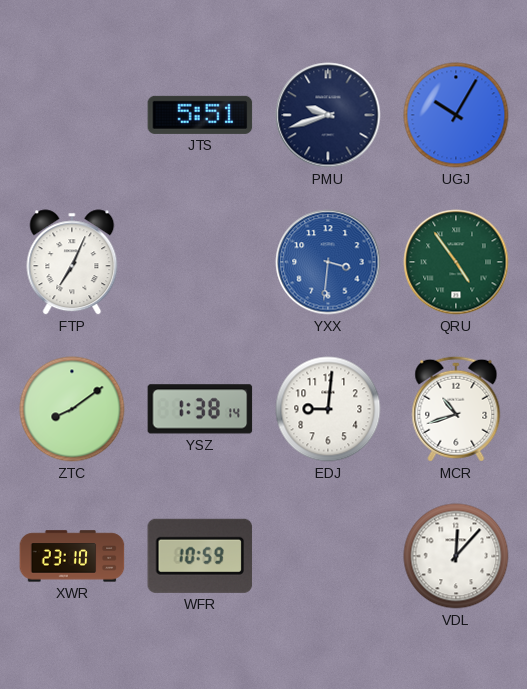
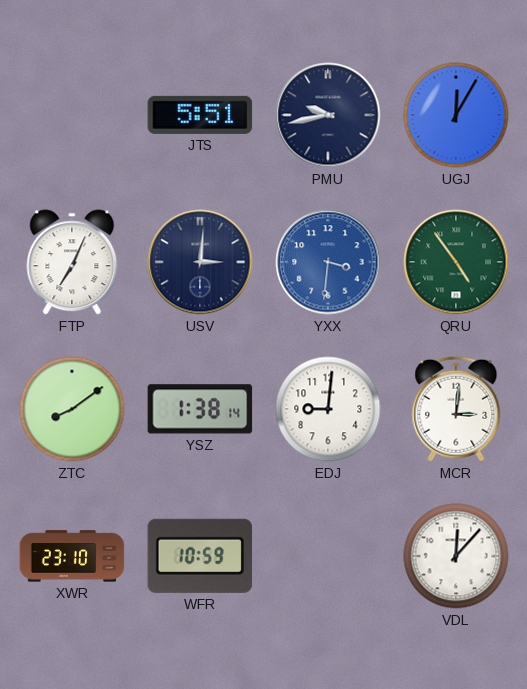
PMU: 9:42 -> 9:43
UGJ: 10:05 -> 12:05
USV: none -> 3:01
MCR: 10:42 -> 3:01
